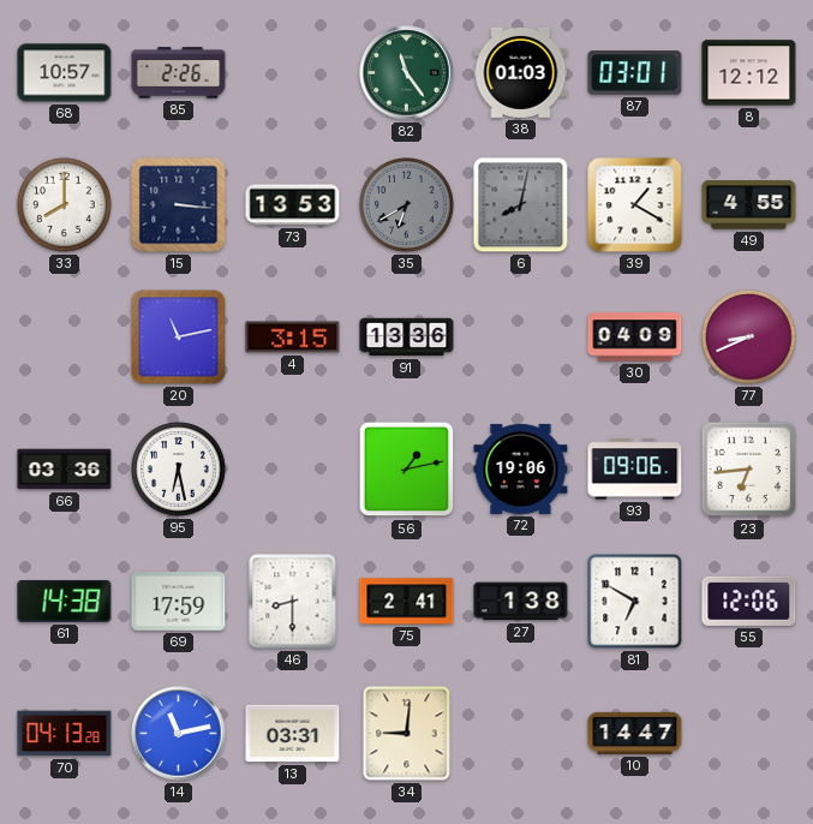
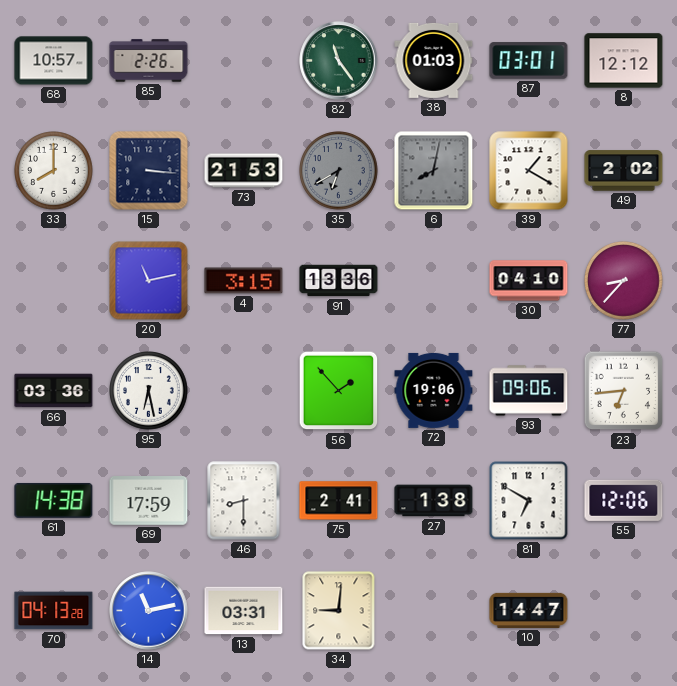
73: 13:53 -> 21:53
49: 4:55 -> 2:02
30: 04:09 -> 04:10
77: 8:41 -> 8:37
56: 1:13 -> 1:53
